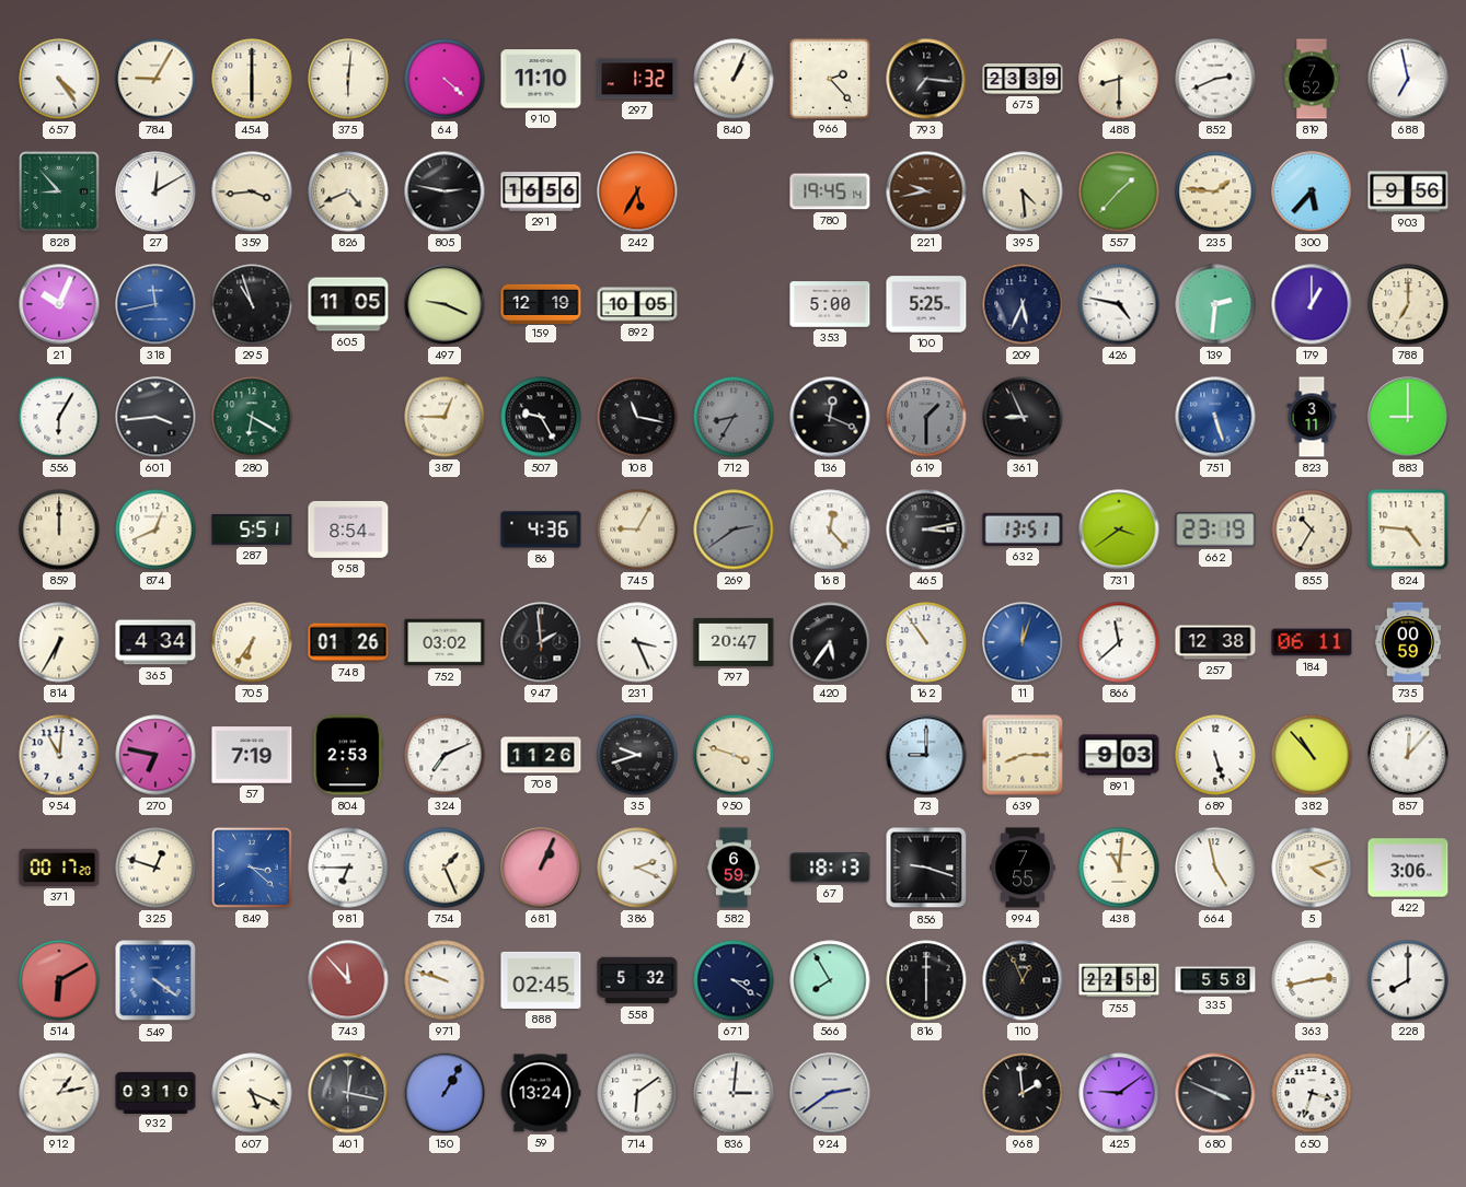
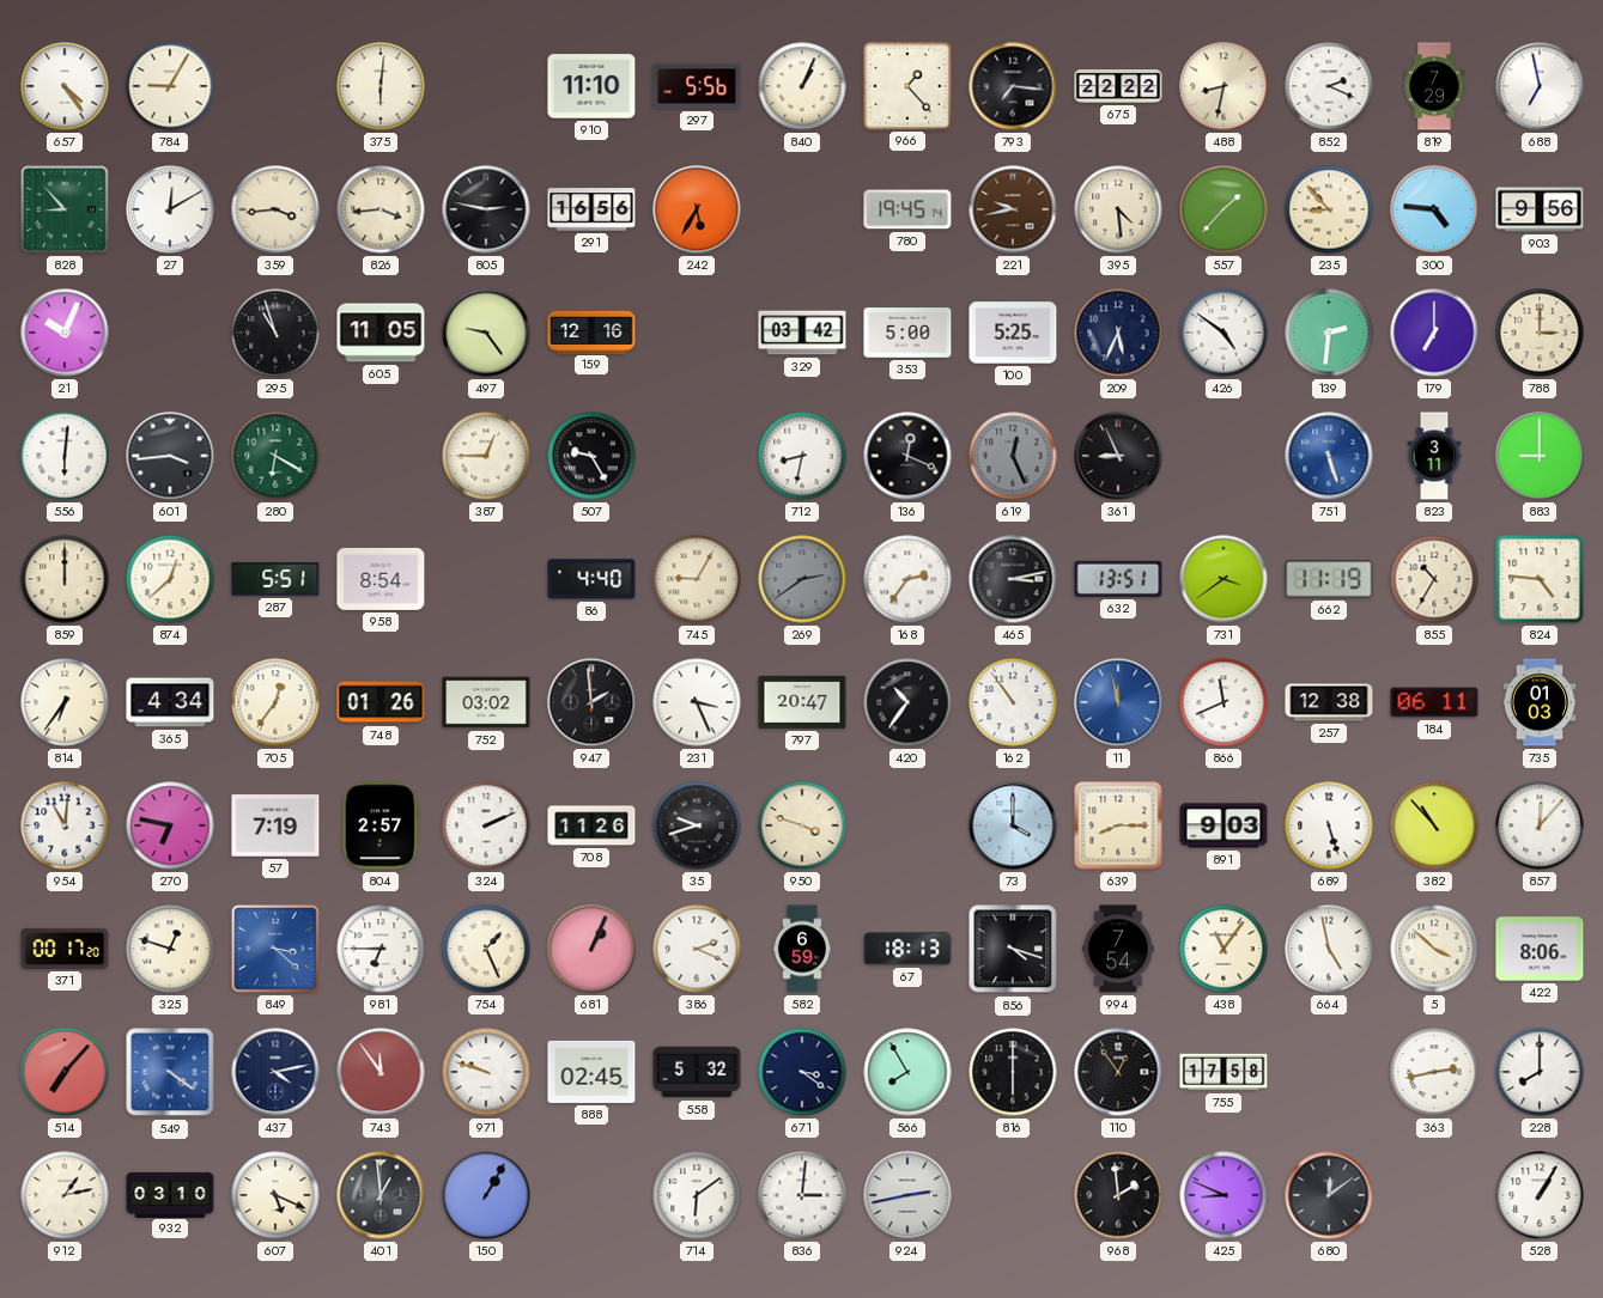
454: 6:00 -> none
64: 4:22 -> none
297: 1:32 -> 5:56
966: 2:23 -> 1:23
675: 23:39 -> 22:22
488: 8:30 -> 8:32
852: 2:41 -> 2:19
819: 7:52 -> 7:29
826: 4:41 -> 3:44
235: 1:46 -> 8:53
300: 5:37 -> 4:46
318: 11:43 -> none
497: 9:19 -> 9:24
159: 12:19 -> 12:16
892: 10:05 -> none
329: none -> 03:42
426: 4:47 -> 4:51
179: 1:00 -> 7:00
788: 7:00 -> 3:00
556: 6:05 -> 6:01
108: 11:17 -> none
712: 8:35 -> 8:32
712 dial: grey -> white
619: 1:30 -> 12:26
874: 12:41 -> 12:38
86: 4:36 -> 4:40
168: 12:23 -> 2:36
662: 23:19 -> 11:19
814: 6:35 -> 6:36
705: 6:36 -> 12:36
420: 5:36 -> 10:36
11: 12:03 -> 11:58
866: 11:38 -> 11:41
735: 00:59 -> 01:03
804: 2:53 -> 2:57
324: 7:11 -> 2:11
73: 9:00 -> 4:00
856: 9:18 -> 4:18
994: 7:55 -> 7:54
438: 11:01 -> 11:06
5: 4:12 -> 3:52
422: 3:06 -> 8:06
514: 6:10 -> 7:07
437: none -> 4:13
743: 11:53 -> 11:54
110: 12:56 -> 12:54
755: 22:58 -> 17:58
335: 5:58 -> none
401: 12:17 -> 12:59
59: 13:24 -> none
924: 2:39 -> 2:43
425: 9:09 -> 8:49
680: 3:49 -> 12:09
650: 3:33 -> none
528: none -> 1:05
